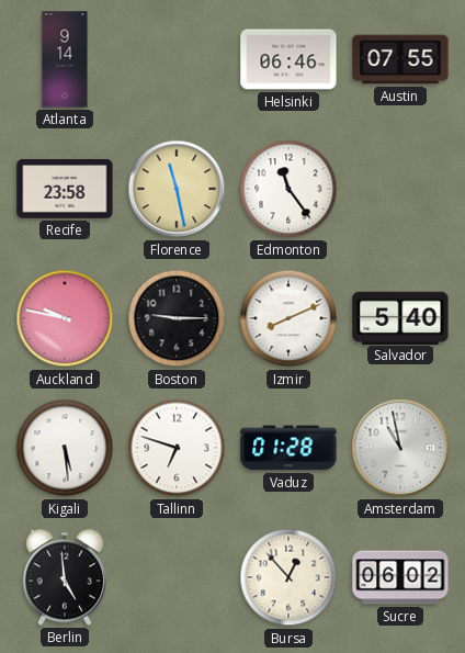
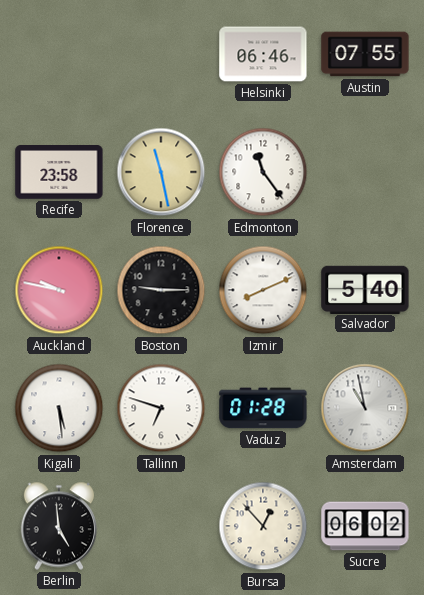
Atlanta: 9:14 -> none
